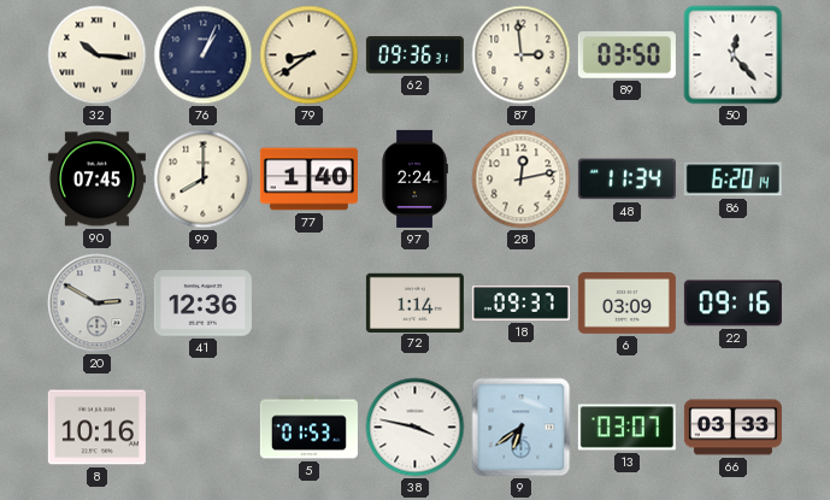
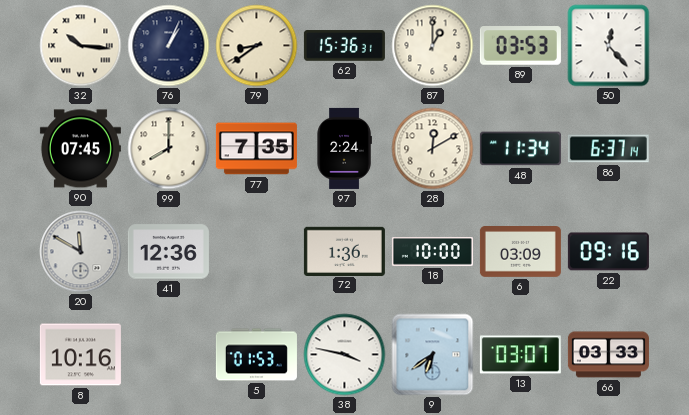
62: 09:36 -> 15:36
87: 2:59 -> 1:00
89: 03:50 -> 03:53
77: 1:40 -> 7:35
28: 12:13 -> 12:10
86: 6:20 -> 6:37
20: 2:50 -> 11:50
72: 1:14 -> 1:36
18: 09:37 -> 10:00
